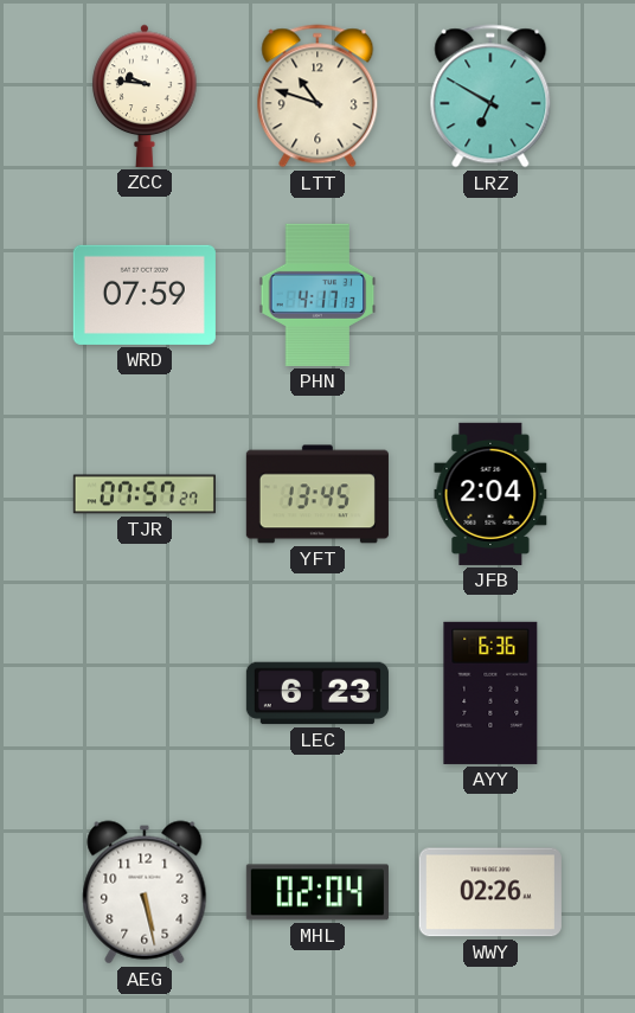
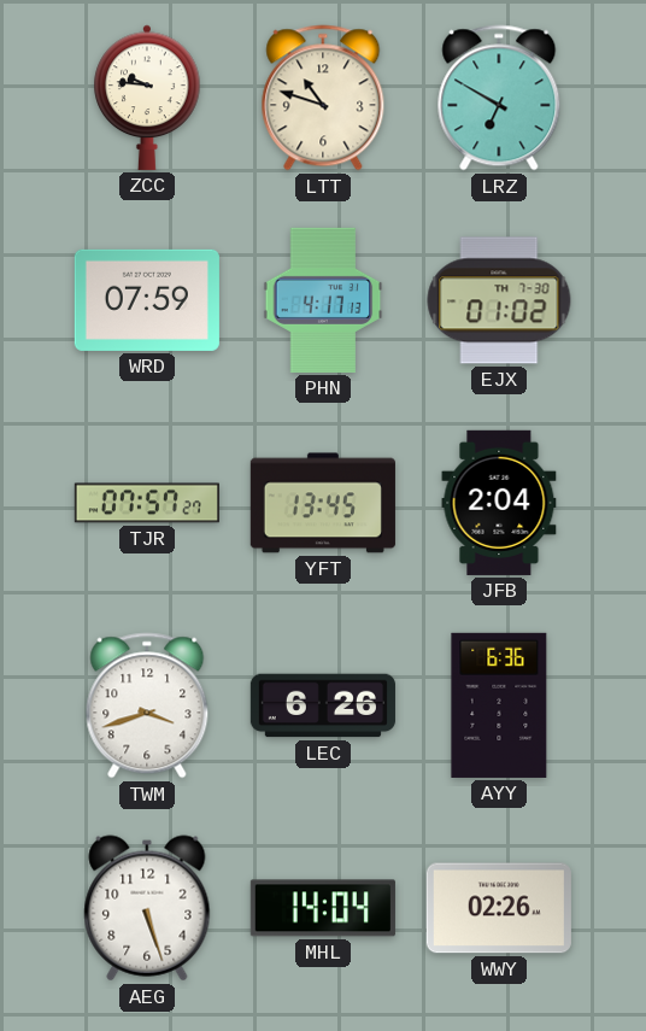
EJX: none -> 01:02
TWM: none -> 3:42
LEC: 6:23 -> 6:26
AEG: 5:28 -> 5:27
MHL: 02:04 -> 14:04
